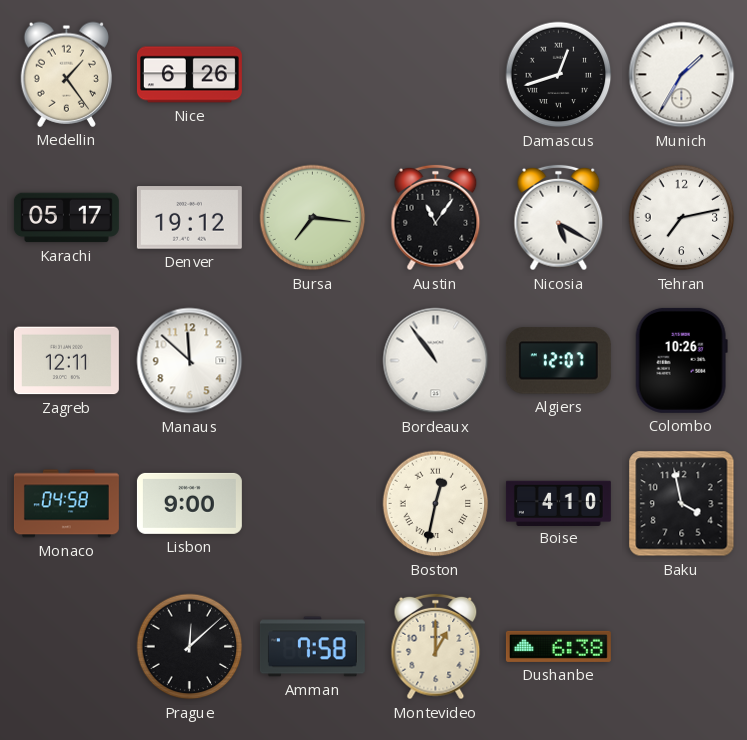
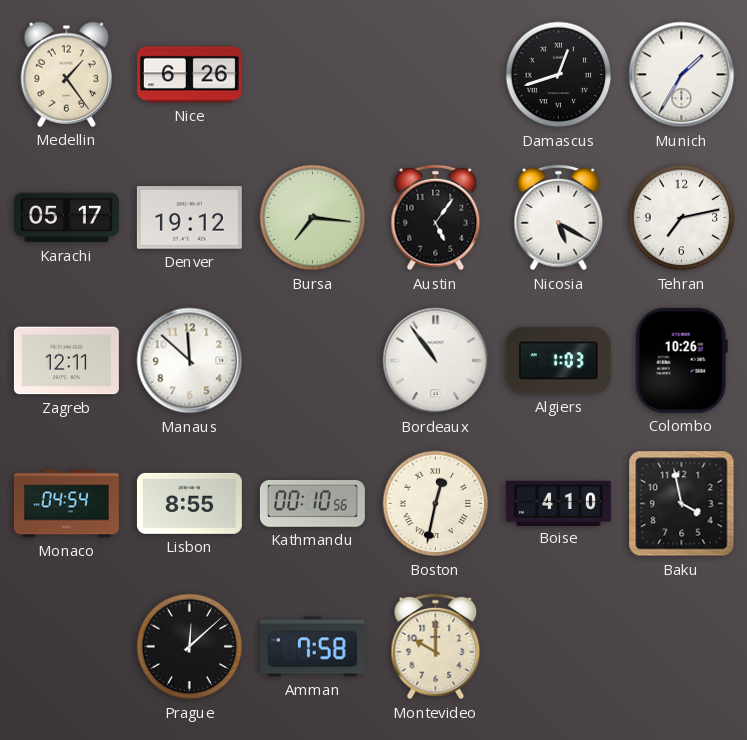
Austin: 11:06 -> 5:06
Algiers: 12:07 -> 1:03
Monaco: 04:58 -> 04:54
Lisbon: 9:00 -> 8:55
Kathmandu: none -> 00:10
Montevideo: 1:00 -> 10:00
Dushanbe: 6:38 -> none
